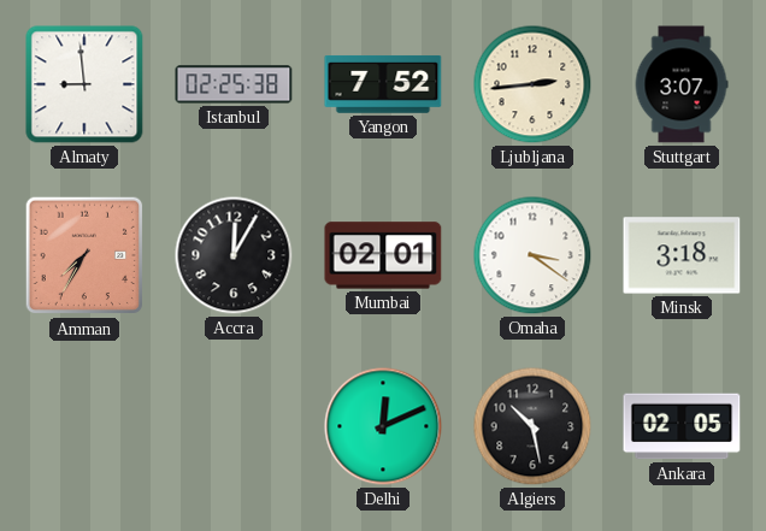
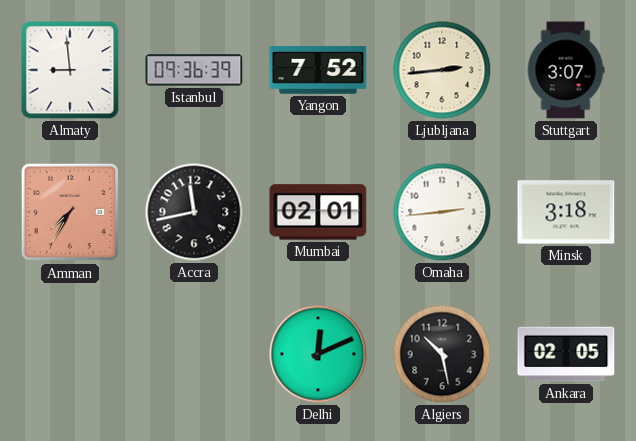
Istanbul: 02:25 -> 09:36
Accra: 12:05 -> 11:43
Omaha: 3:21 -> 2:44
